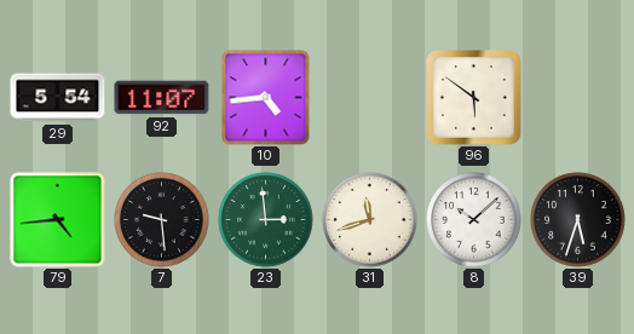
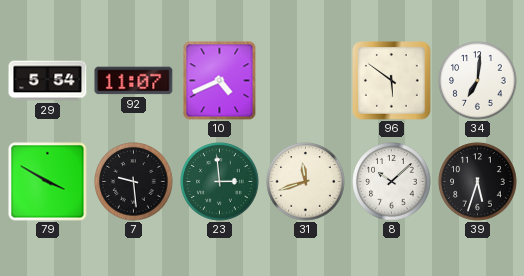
10: 4:44 -> 4:41
34: none -> 7:01
79: 4:44 -> 3:50
